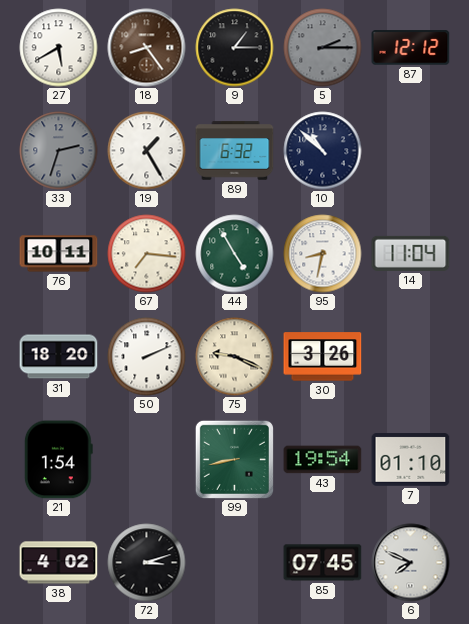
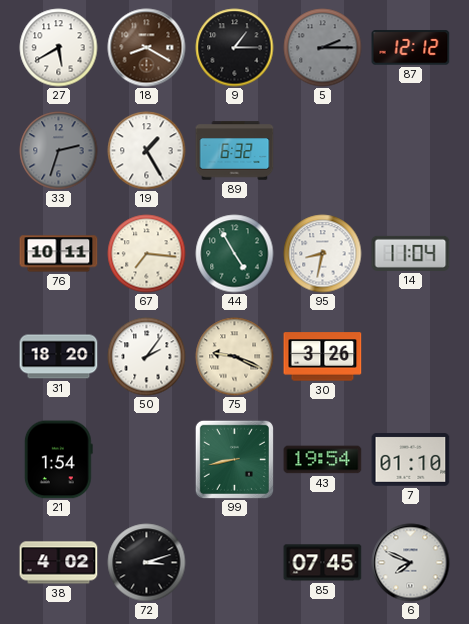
18: 8:24 -> 8:20
10: 10:52 -> none
50: 2:11 -> 2:06
